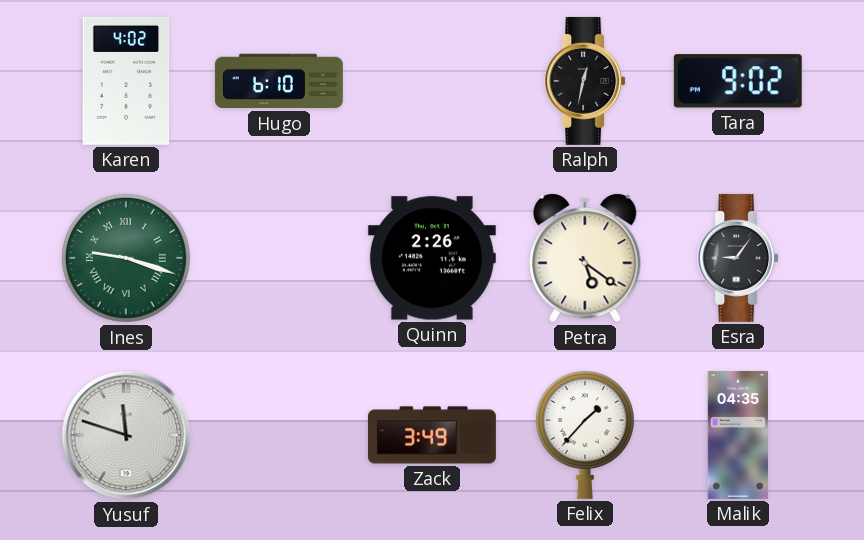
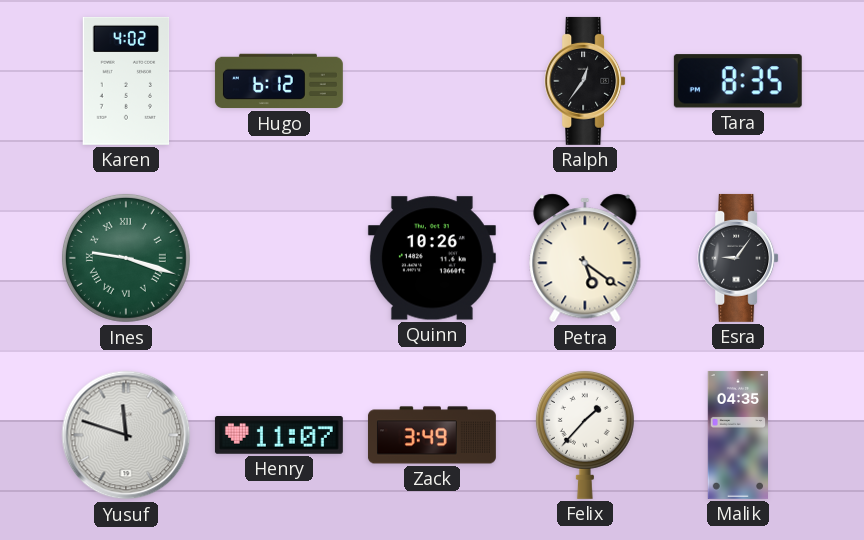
Hugo: 6:10 -> 6:12
Ralph: 12:32 -> 12:36
Tara: 9:02 -> 8:35
Quinn: 2:26 -> 10:26
Henry: none -> 11:07
